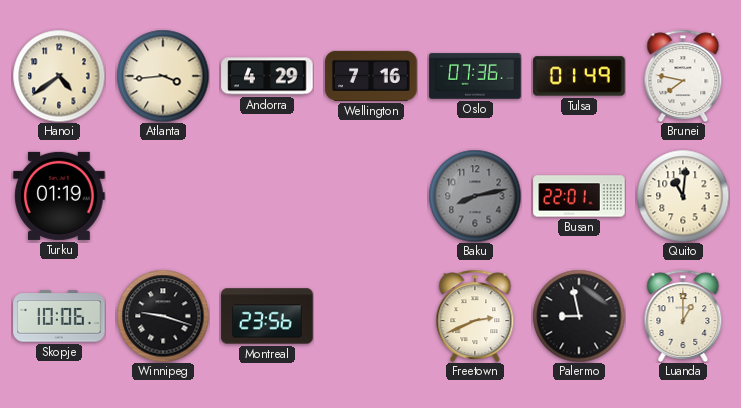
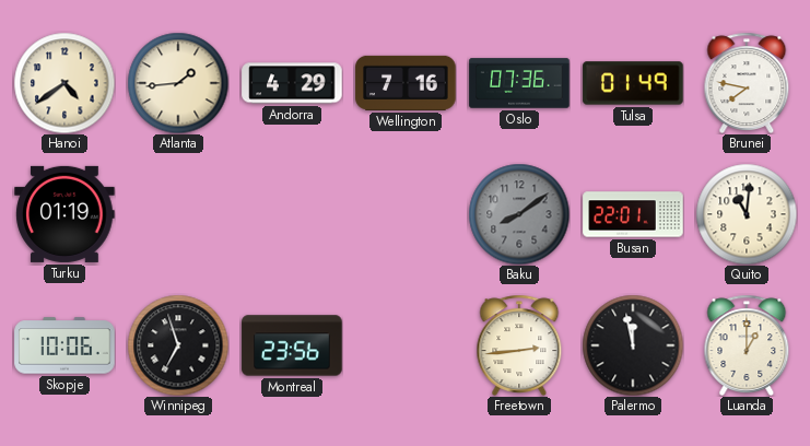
Atlanta: 3:44 -> 1:44
Baku: 8:13 -> 8:09
Winnipeg: 9:18 -> 6:57
Freetown: 2:41 -> 2:44
Palermo: 8:58 -> 11:58
